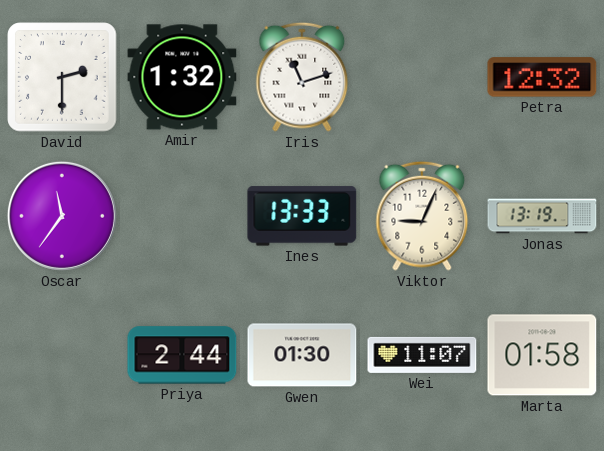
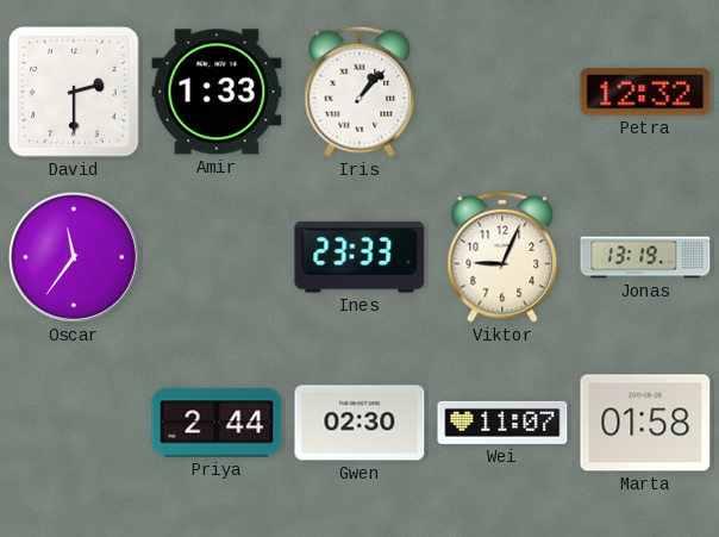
Amir: 1:32 -> 1:33
Iris: 11:12 -> 1:07
Ines: 13:33 -> 23:33
Gwen: 01:30 -> 02:30
